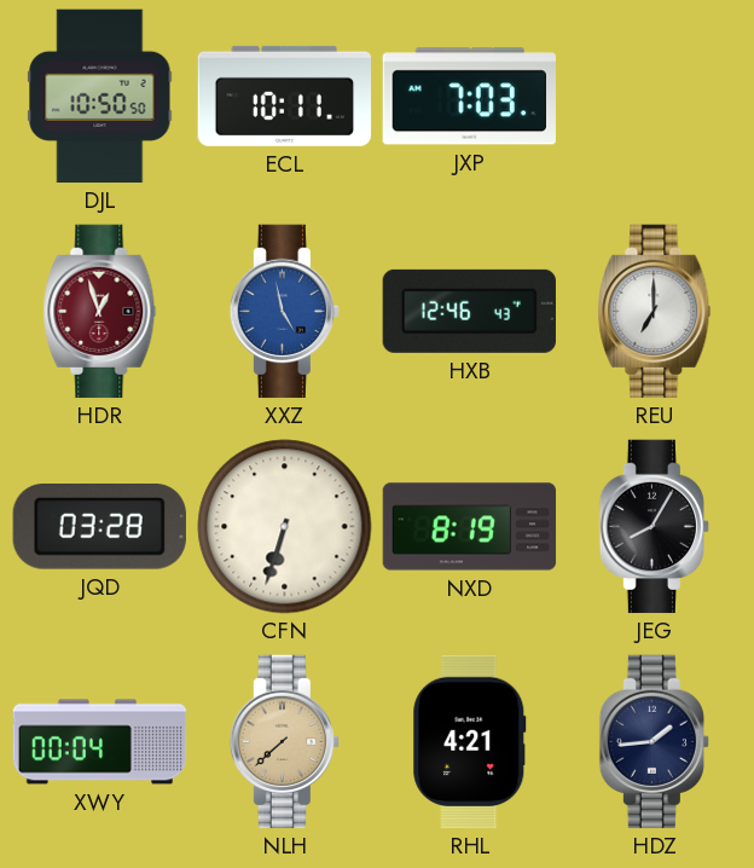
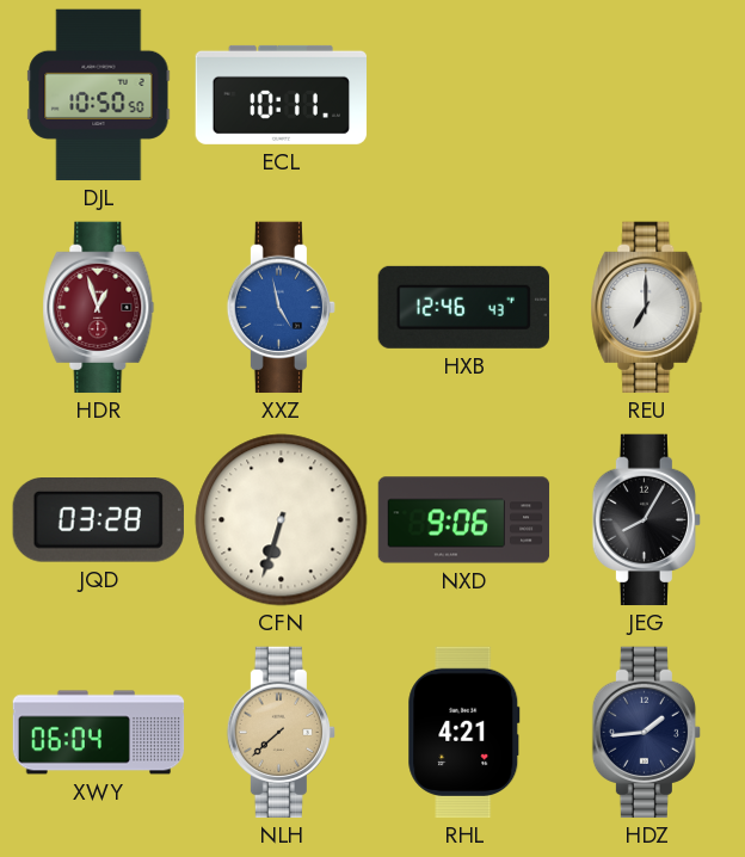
JXP: 7:03 -> none
NXD: 8:19 -> 9:06
XWY: 00:04 -> 06:04
